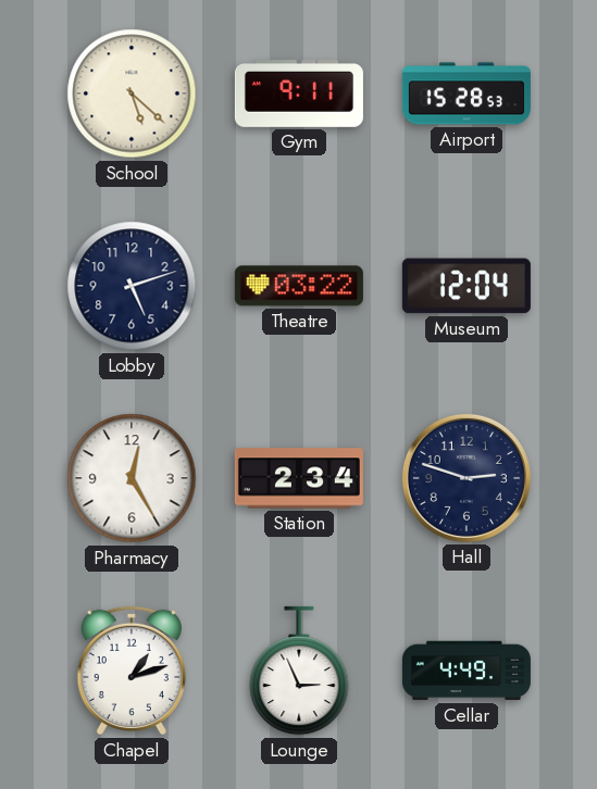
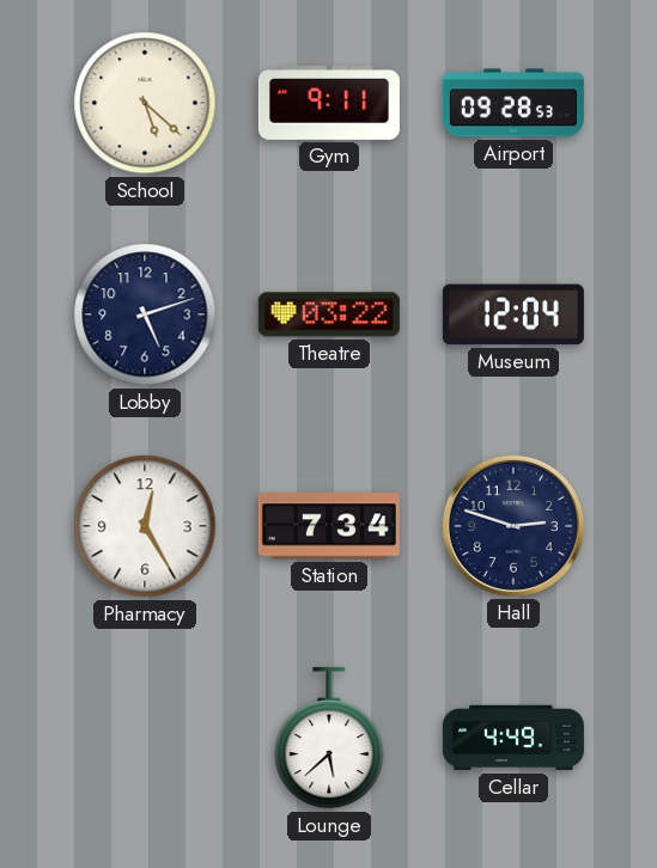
Airport: 15:28 -> 09:28
Station: 2:34 -> 7:34
Chapel: 1:12 -> none
Lounge: 2:56 -> 5:38
